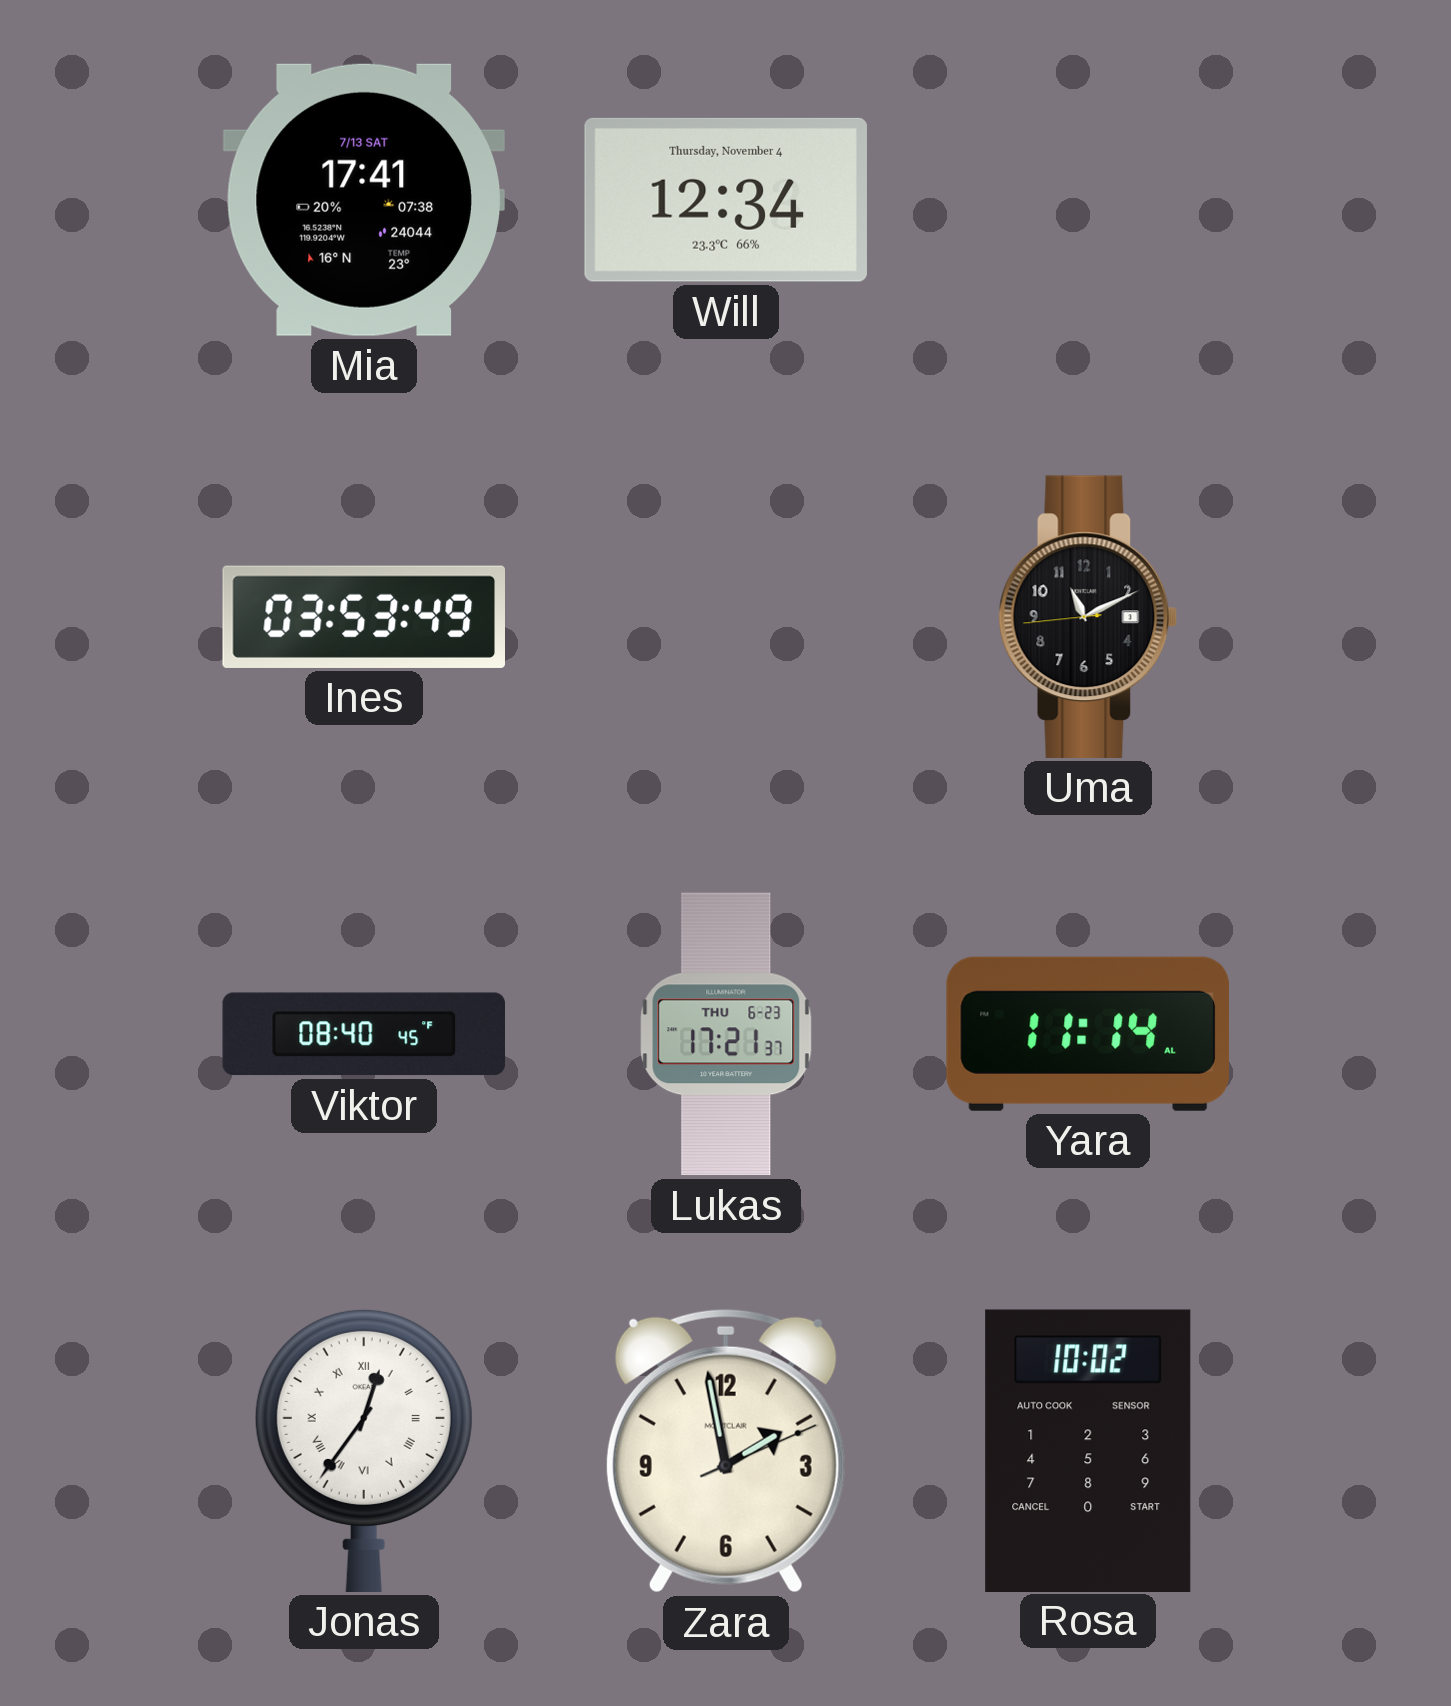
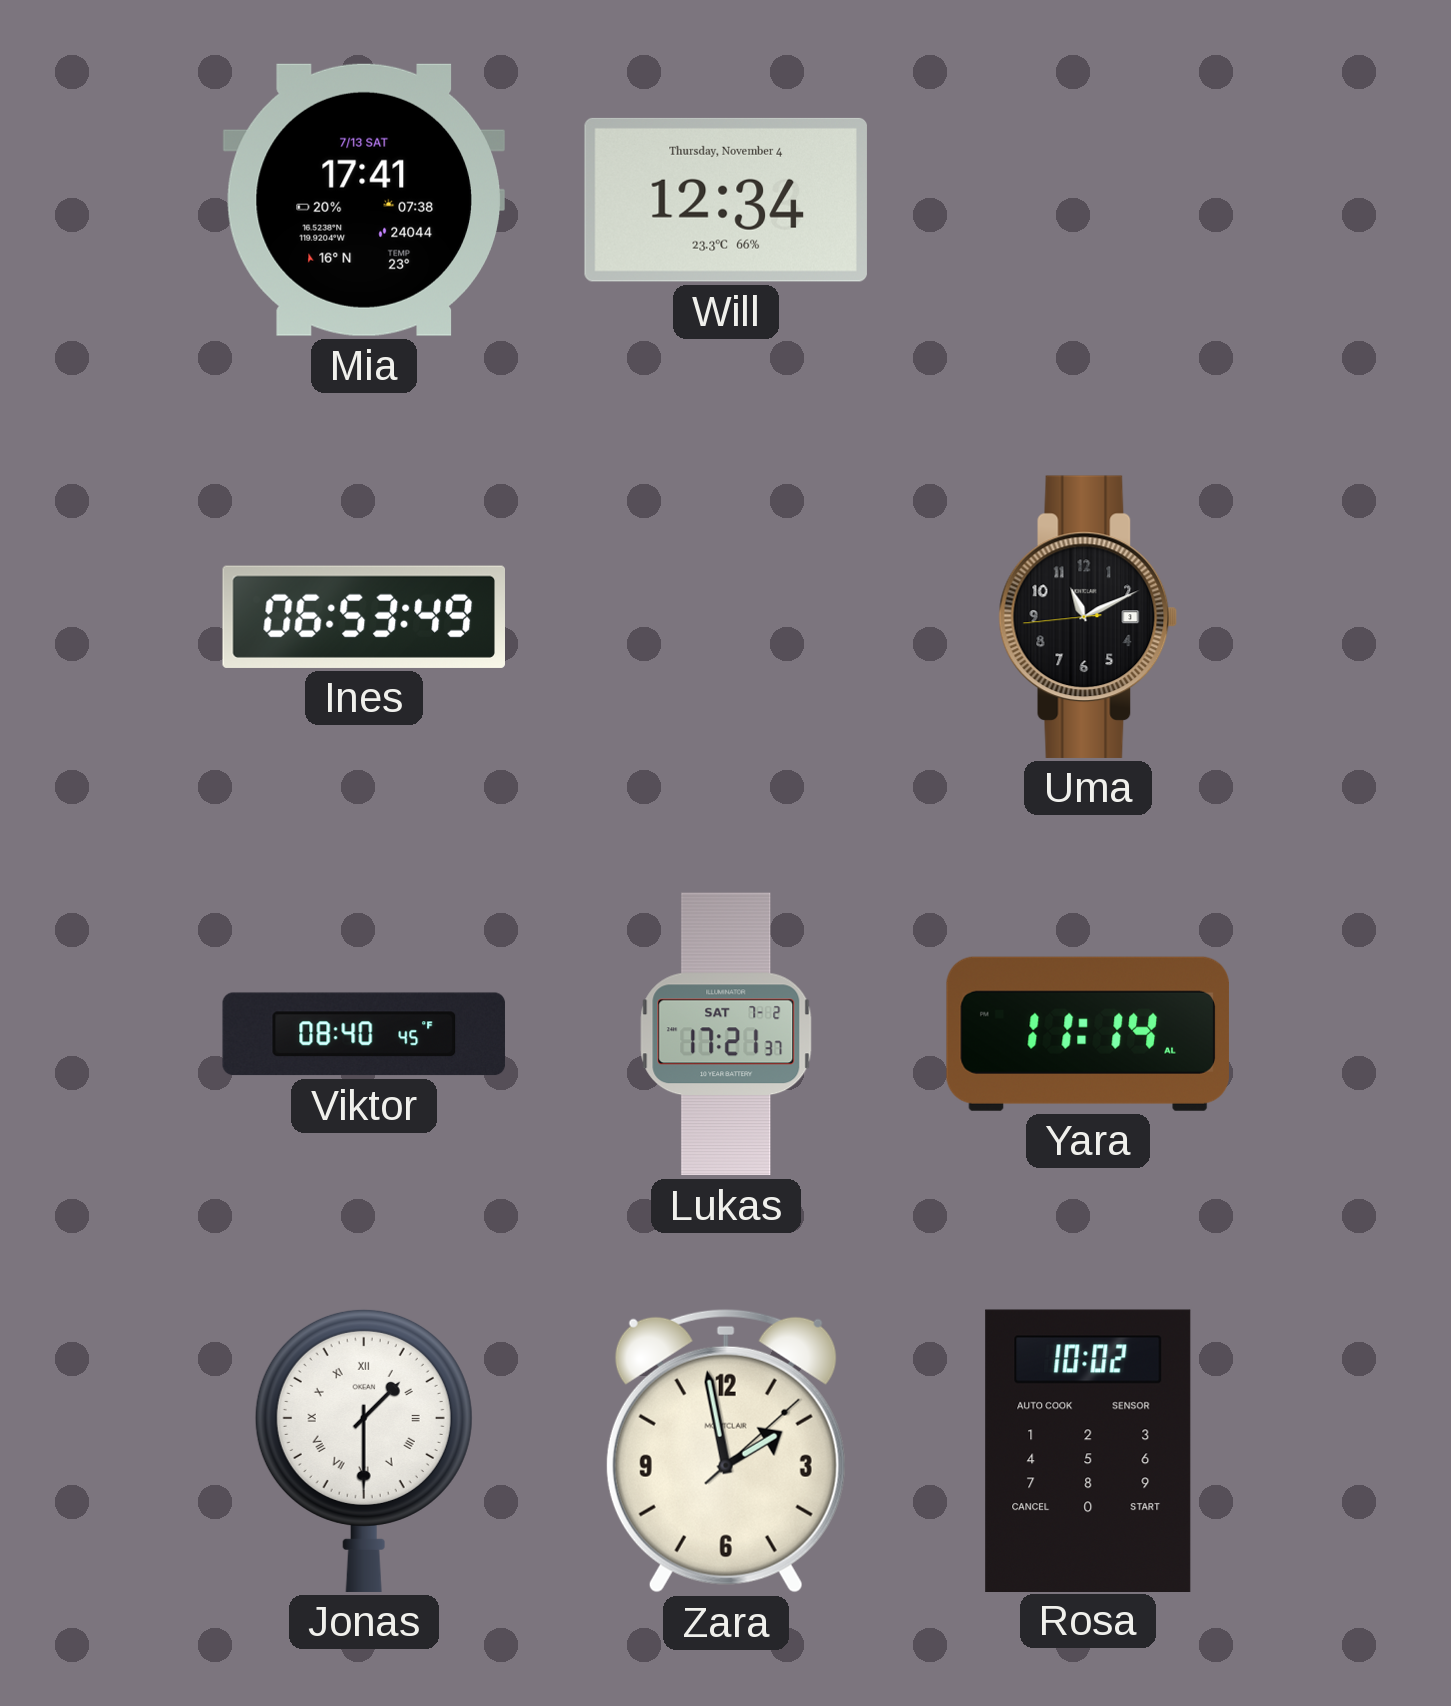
Ines: 03:53 -> 06:53
Lukas date: THU 6-23 -> SAT 7-2
Jonas: 12:36 -> 1:30
Zara: 1:58:11 -> 1:58:08
